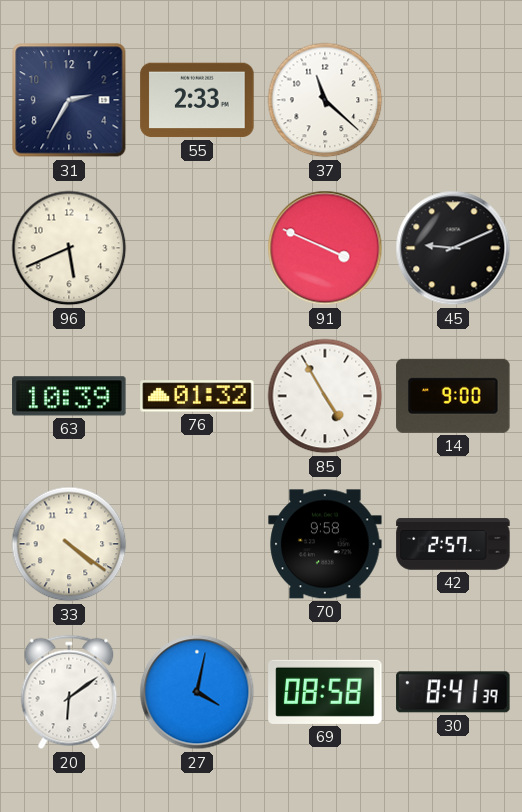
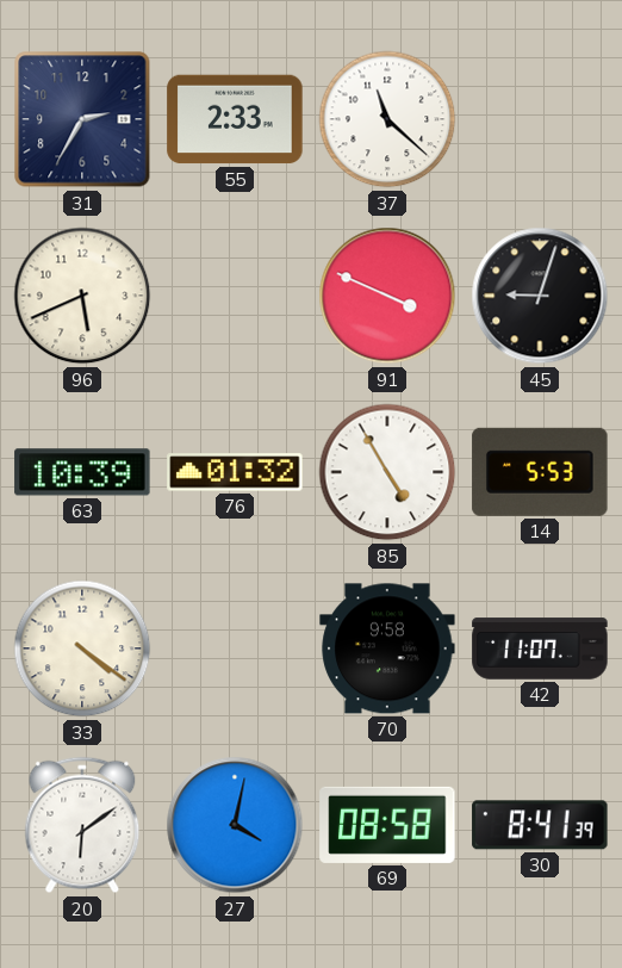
45: 9:11 -> 9:03
14: 9:00 -> 5:53
42: 2:57 -> 11:07
